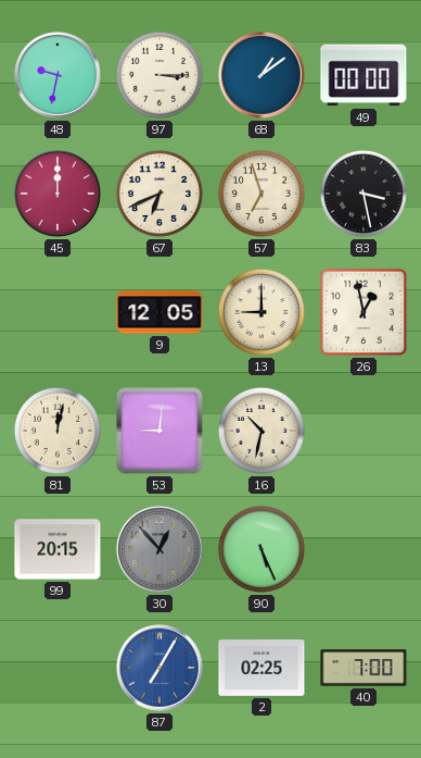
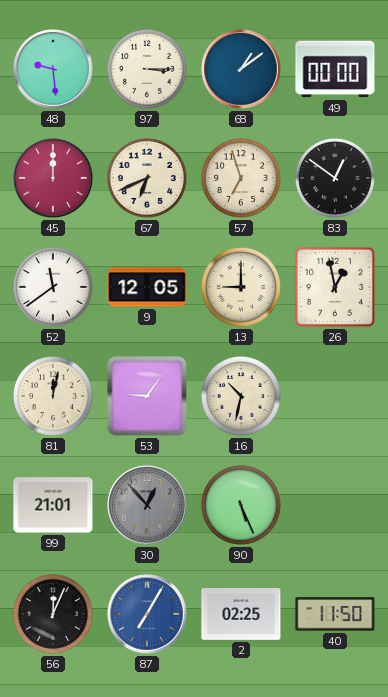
48: 9:32 -> 9:29
83: 3:28 -> 12:51
52: none -> 11:39
53: 9:01 -> 9:06
99: 20:15 -> 21:01
56: none -> 12:04
40: 7:00 -> 11:50
